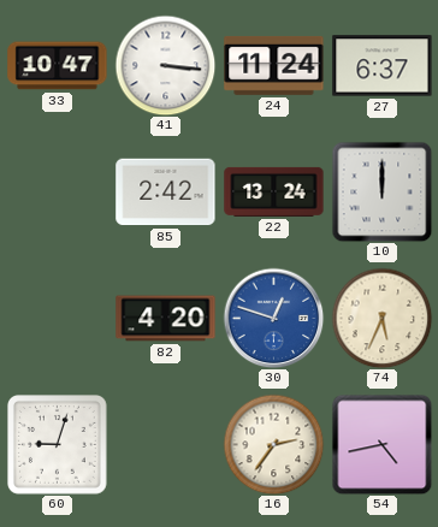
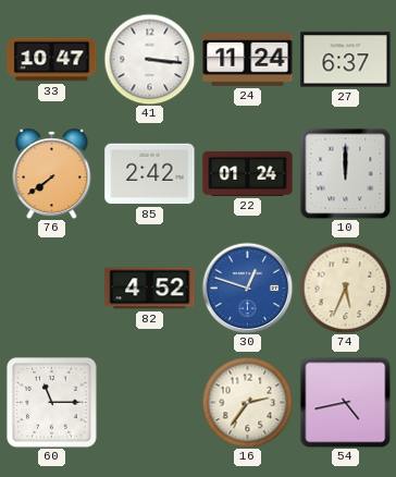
76: none -> 7:39
22: 13:24 -> 01:24
82: 4:20 -> 4:52
60: 9:03 -> 11:15
